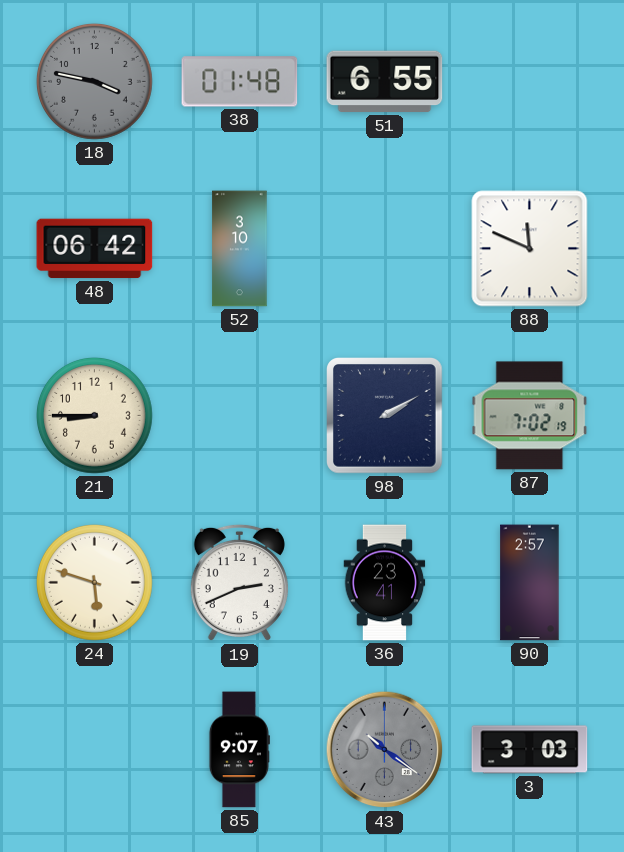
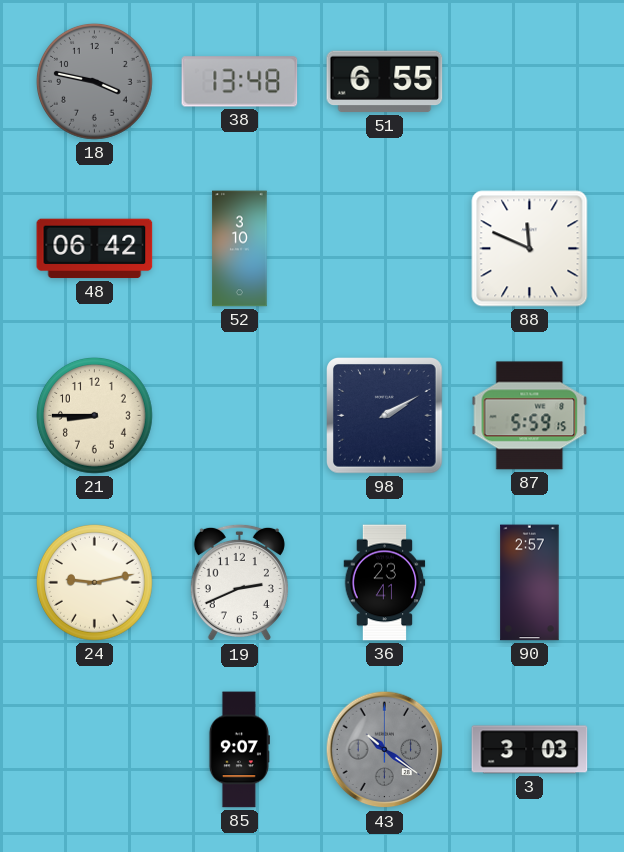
38: 01:48 -> 13:48
87: 7:02 -> 5:59
24: 5:48 -> 9:13
